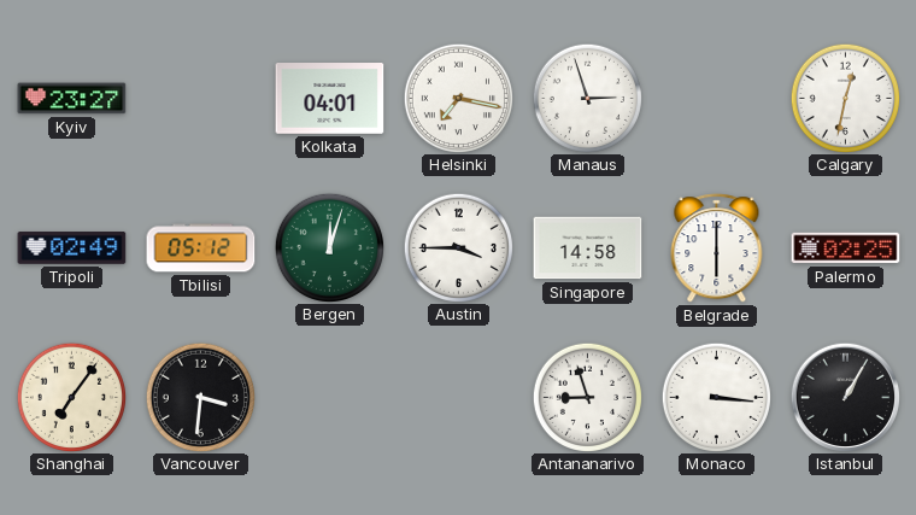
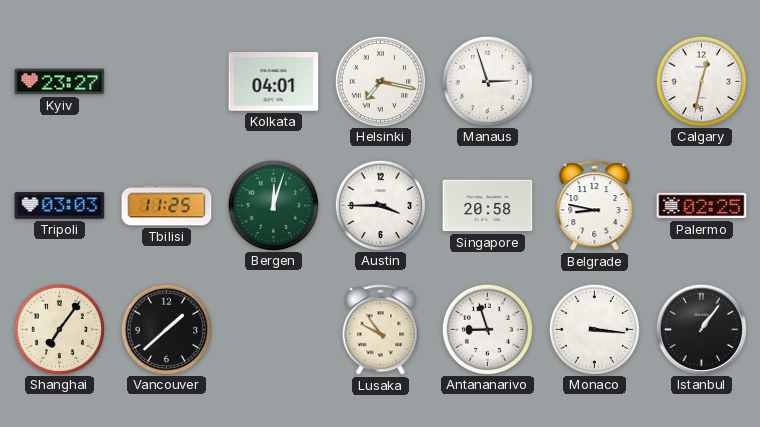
Tripoli: 02:49 -> 03:03
Tbilisi: 05:12 -> 11:25
Singapore: 14:58 -> 20:58
Belgrade: 6:00 -> 8:47
Vancouver: 3:31 -> 1:38
Lusaka: none -> 9:54
Istanbul: 1:05 -> 1:06
